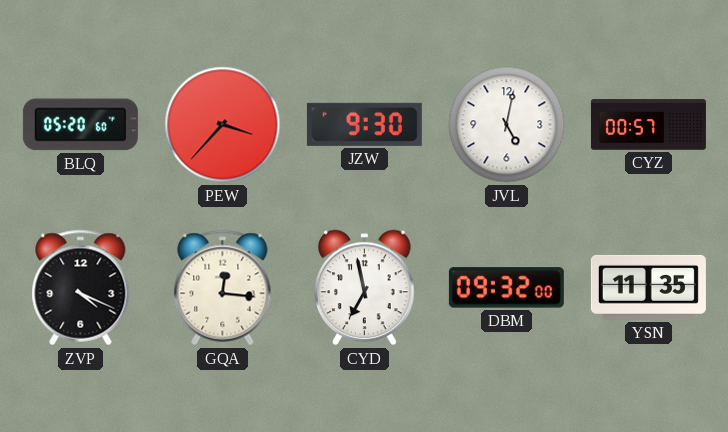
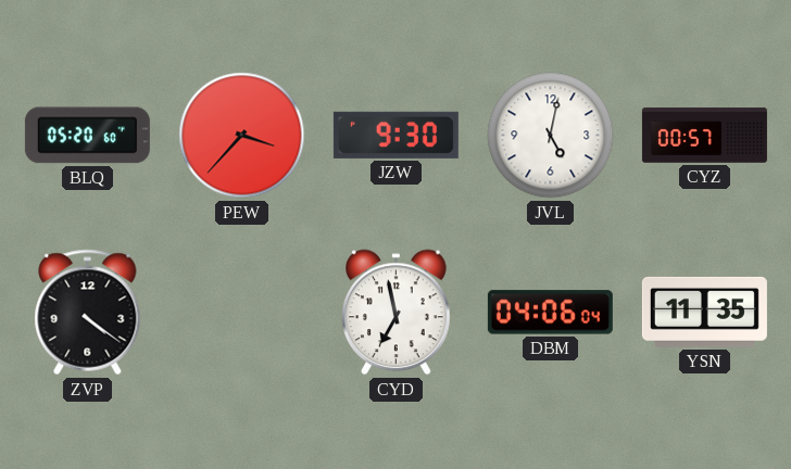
ZVP: 4:19 -> 4:21
GQA: 12:16 -> none
DBM: 09:32 -> 04:06
